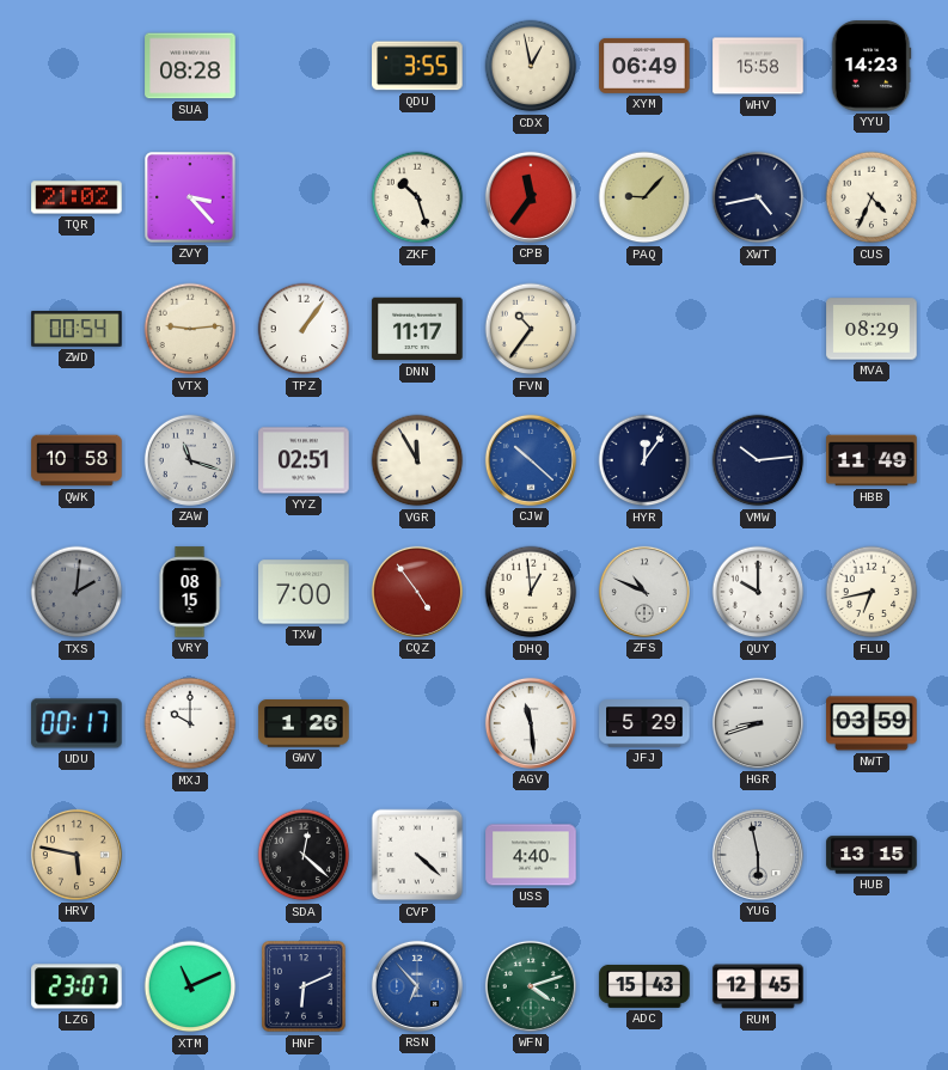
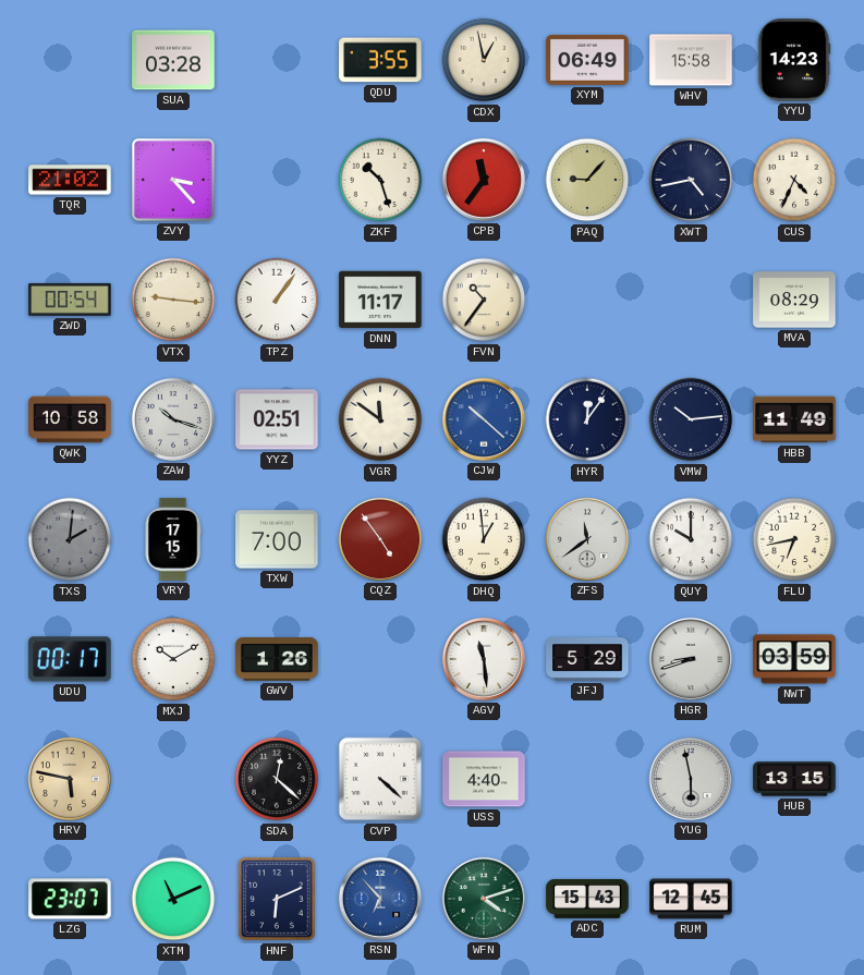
SUA: 08:28 -> 03:28
VTX: 9:14 -> 9:16
ZAW: 11:18 -> 10:18
VGR: 11:55 -> 11:51
VRY: 08:15 -> 17:15
ZFS: 10:49 -> 11:39
MXJ: 10:00 -> 10:10
